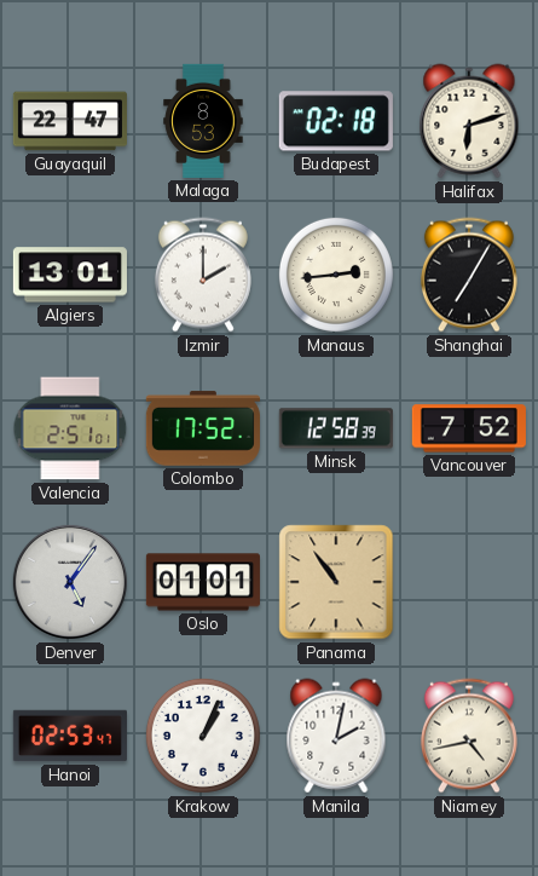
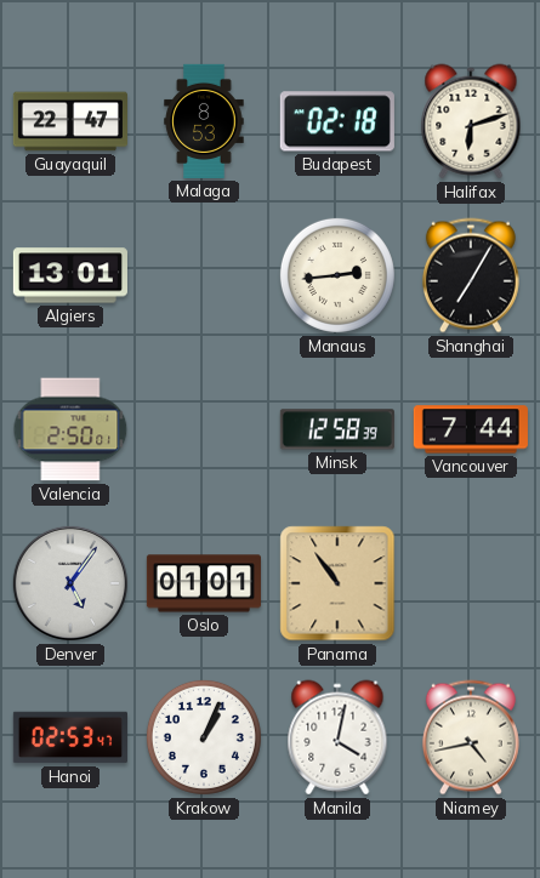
Izmir: 2:00 -> none
Valencia: 2:51 -> 2:50
Colombo: 17:52 -> none
Vancouver: 7:52 -> 7:44
Manila: 2:02 -> 4:02
